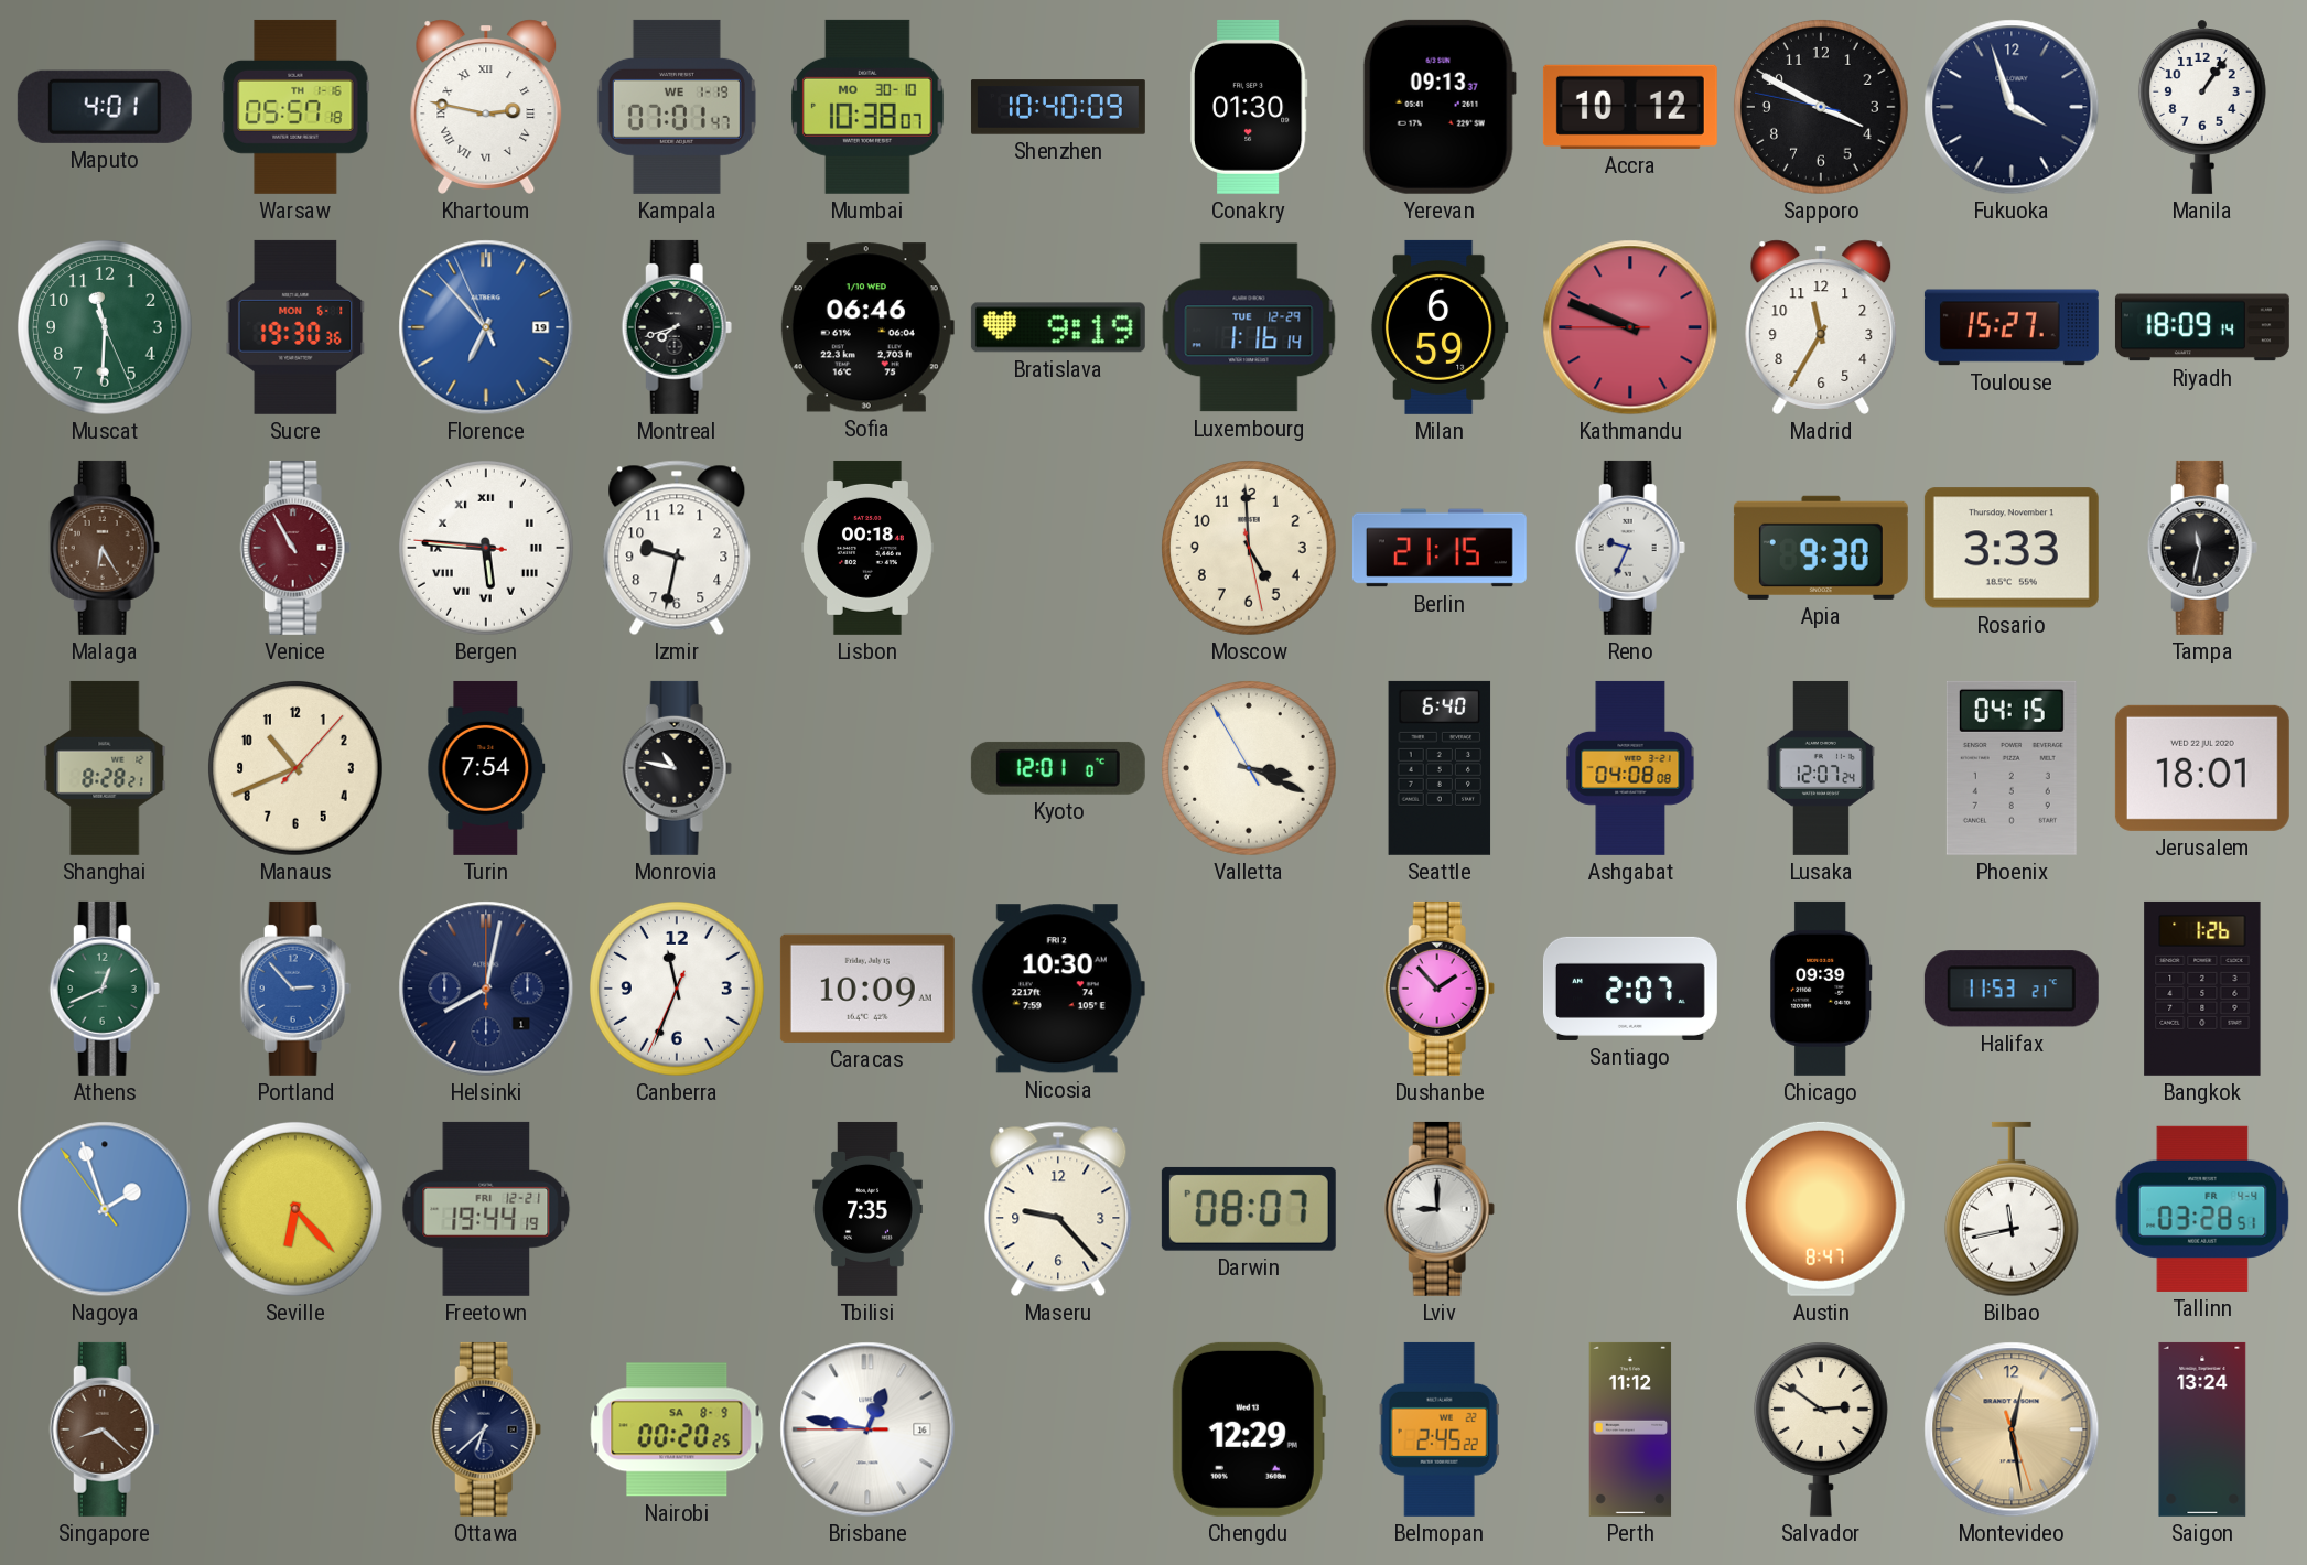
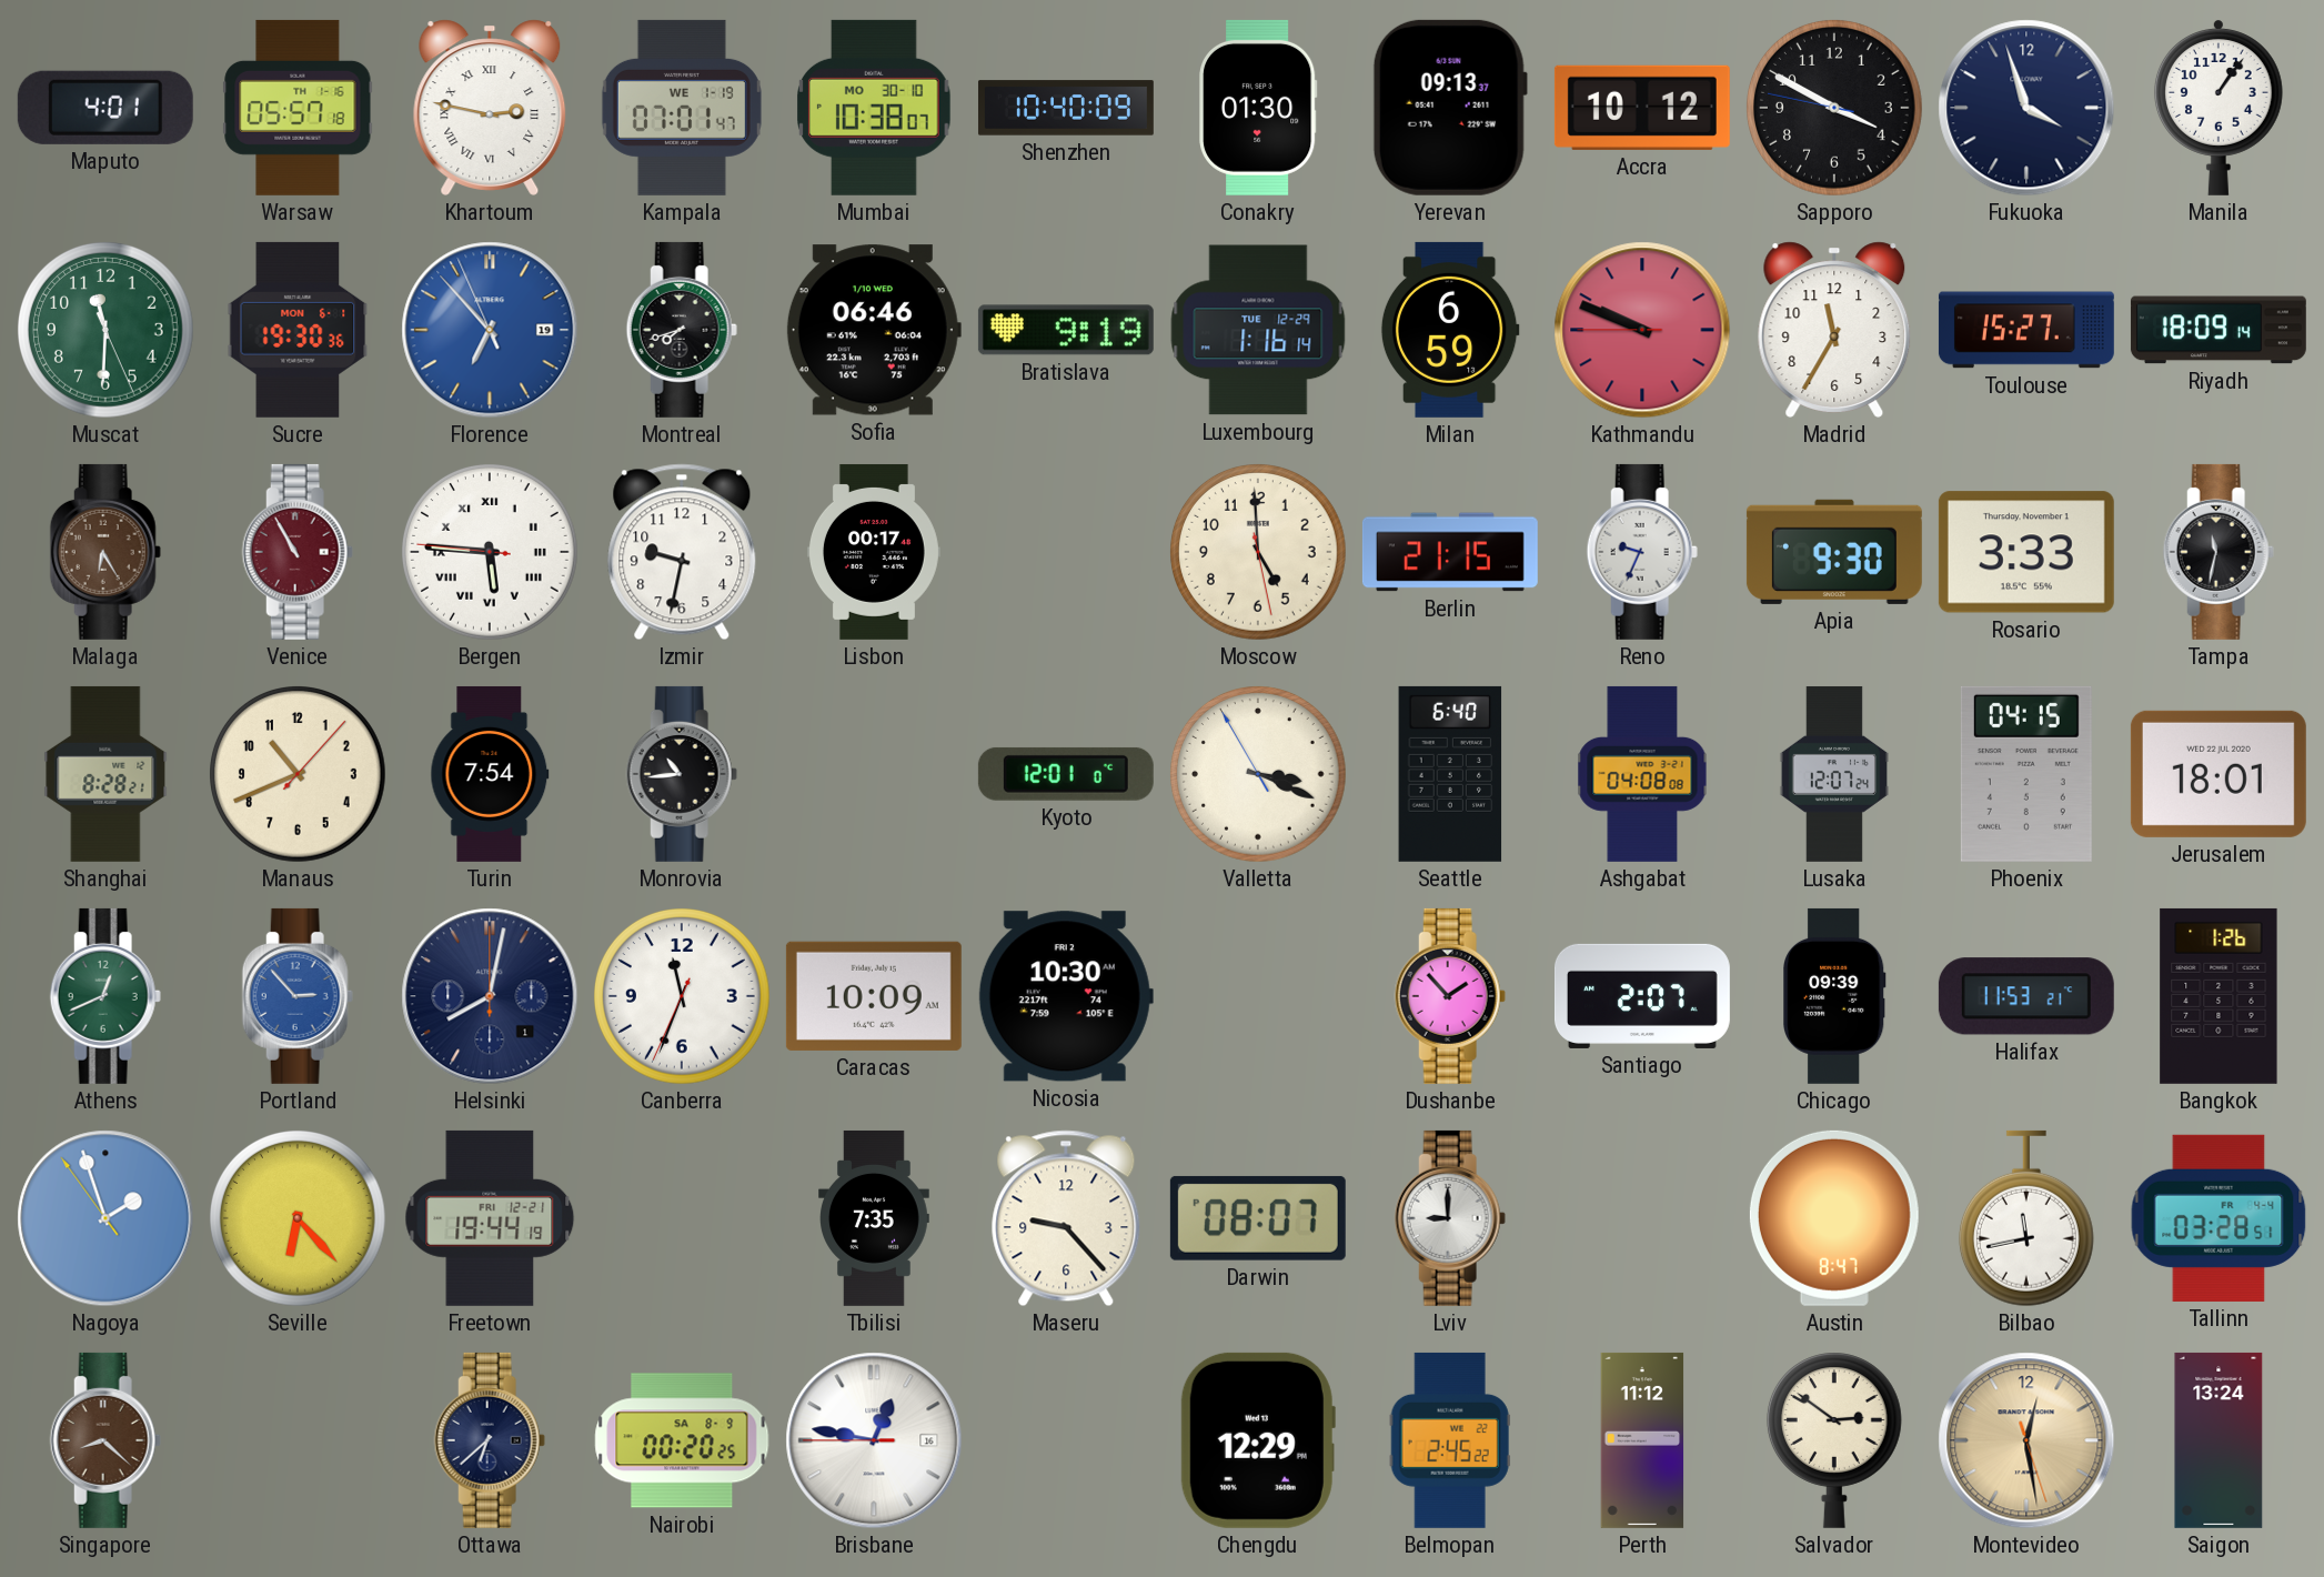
Lisbon: 00:18 -> 00:17
Monrovia: 10:47 -> 10:44
